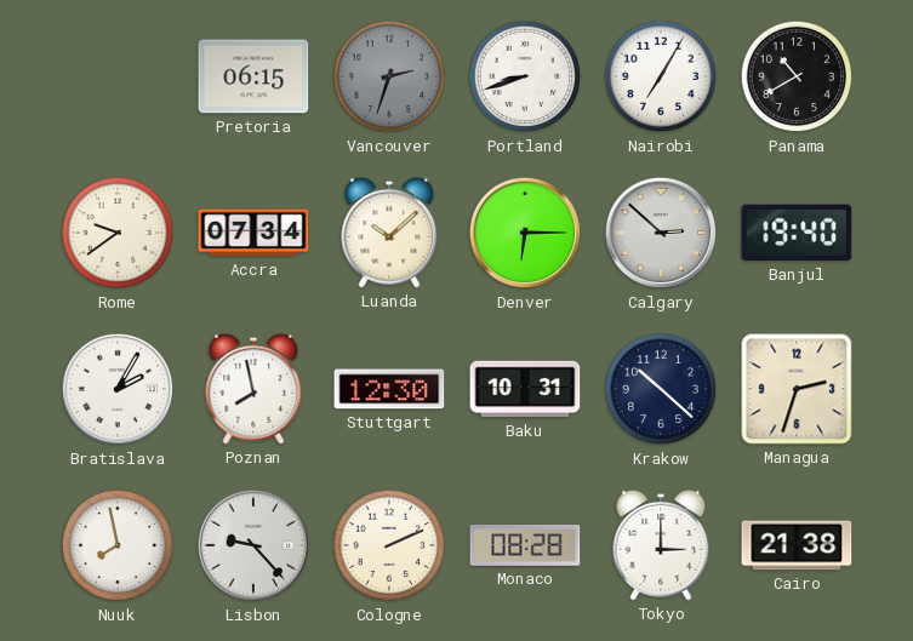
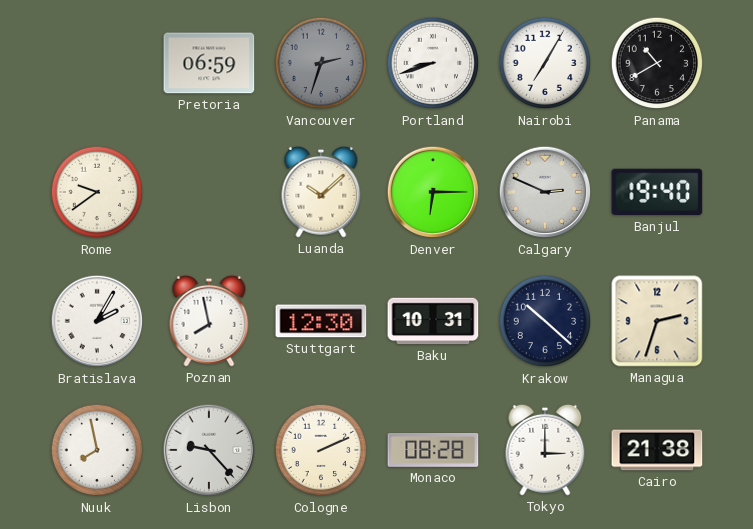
Pretoria: 06:15 -> 06:59
Accra: 07:34 -> none
Calgary: 2:52 -> 2:49
